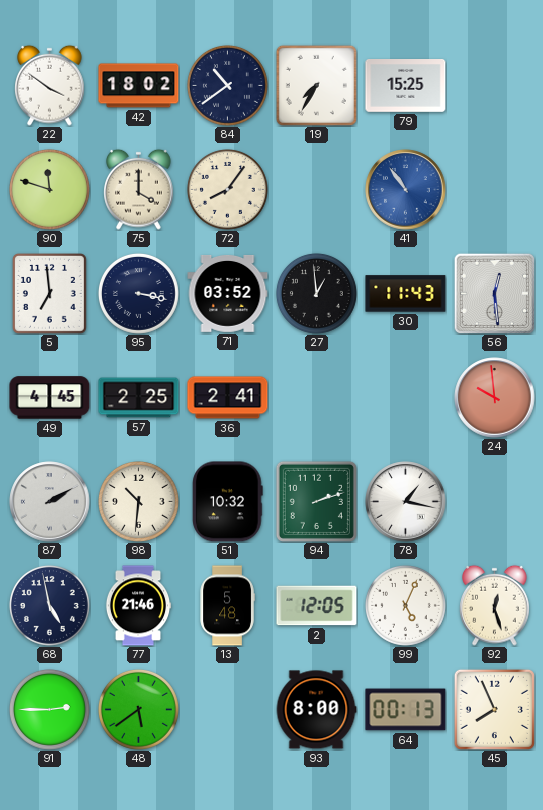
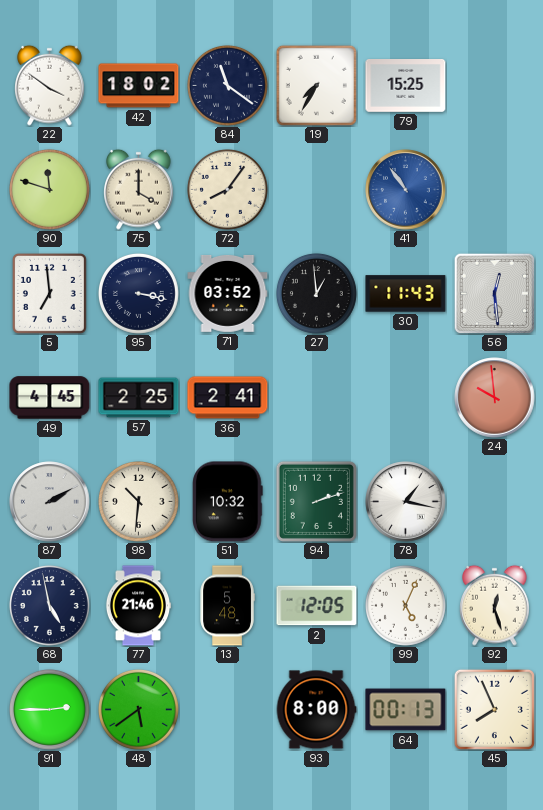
84: 10:39 -> 11:21
